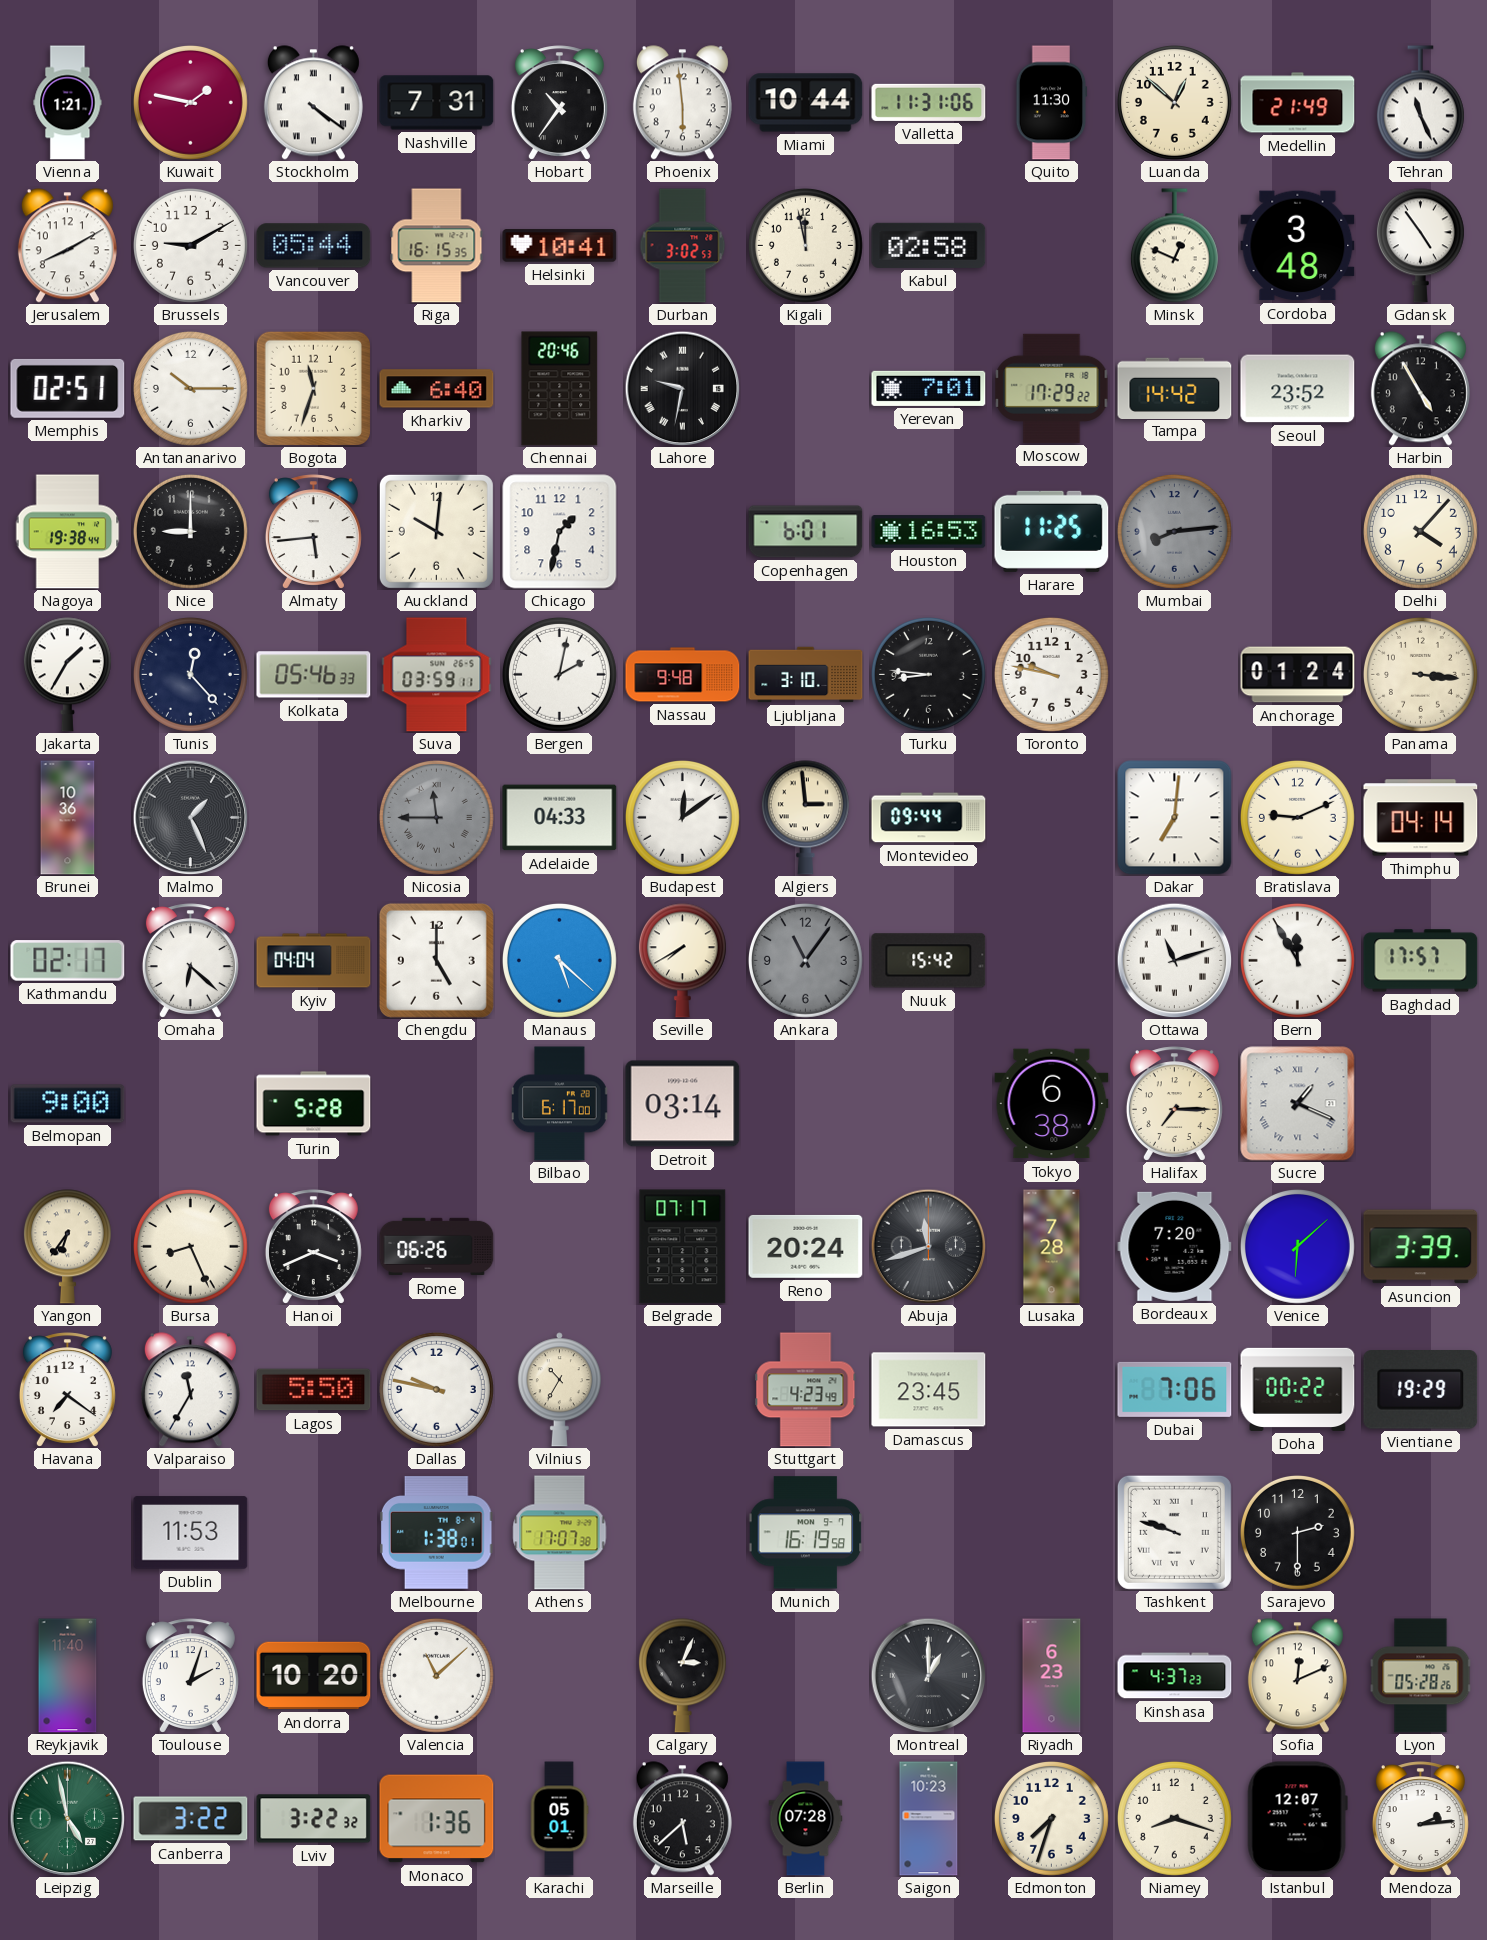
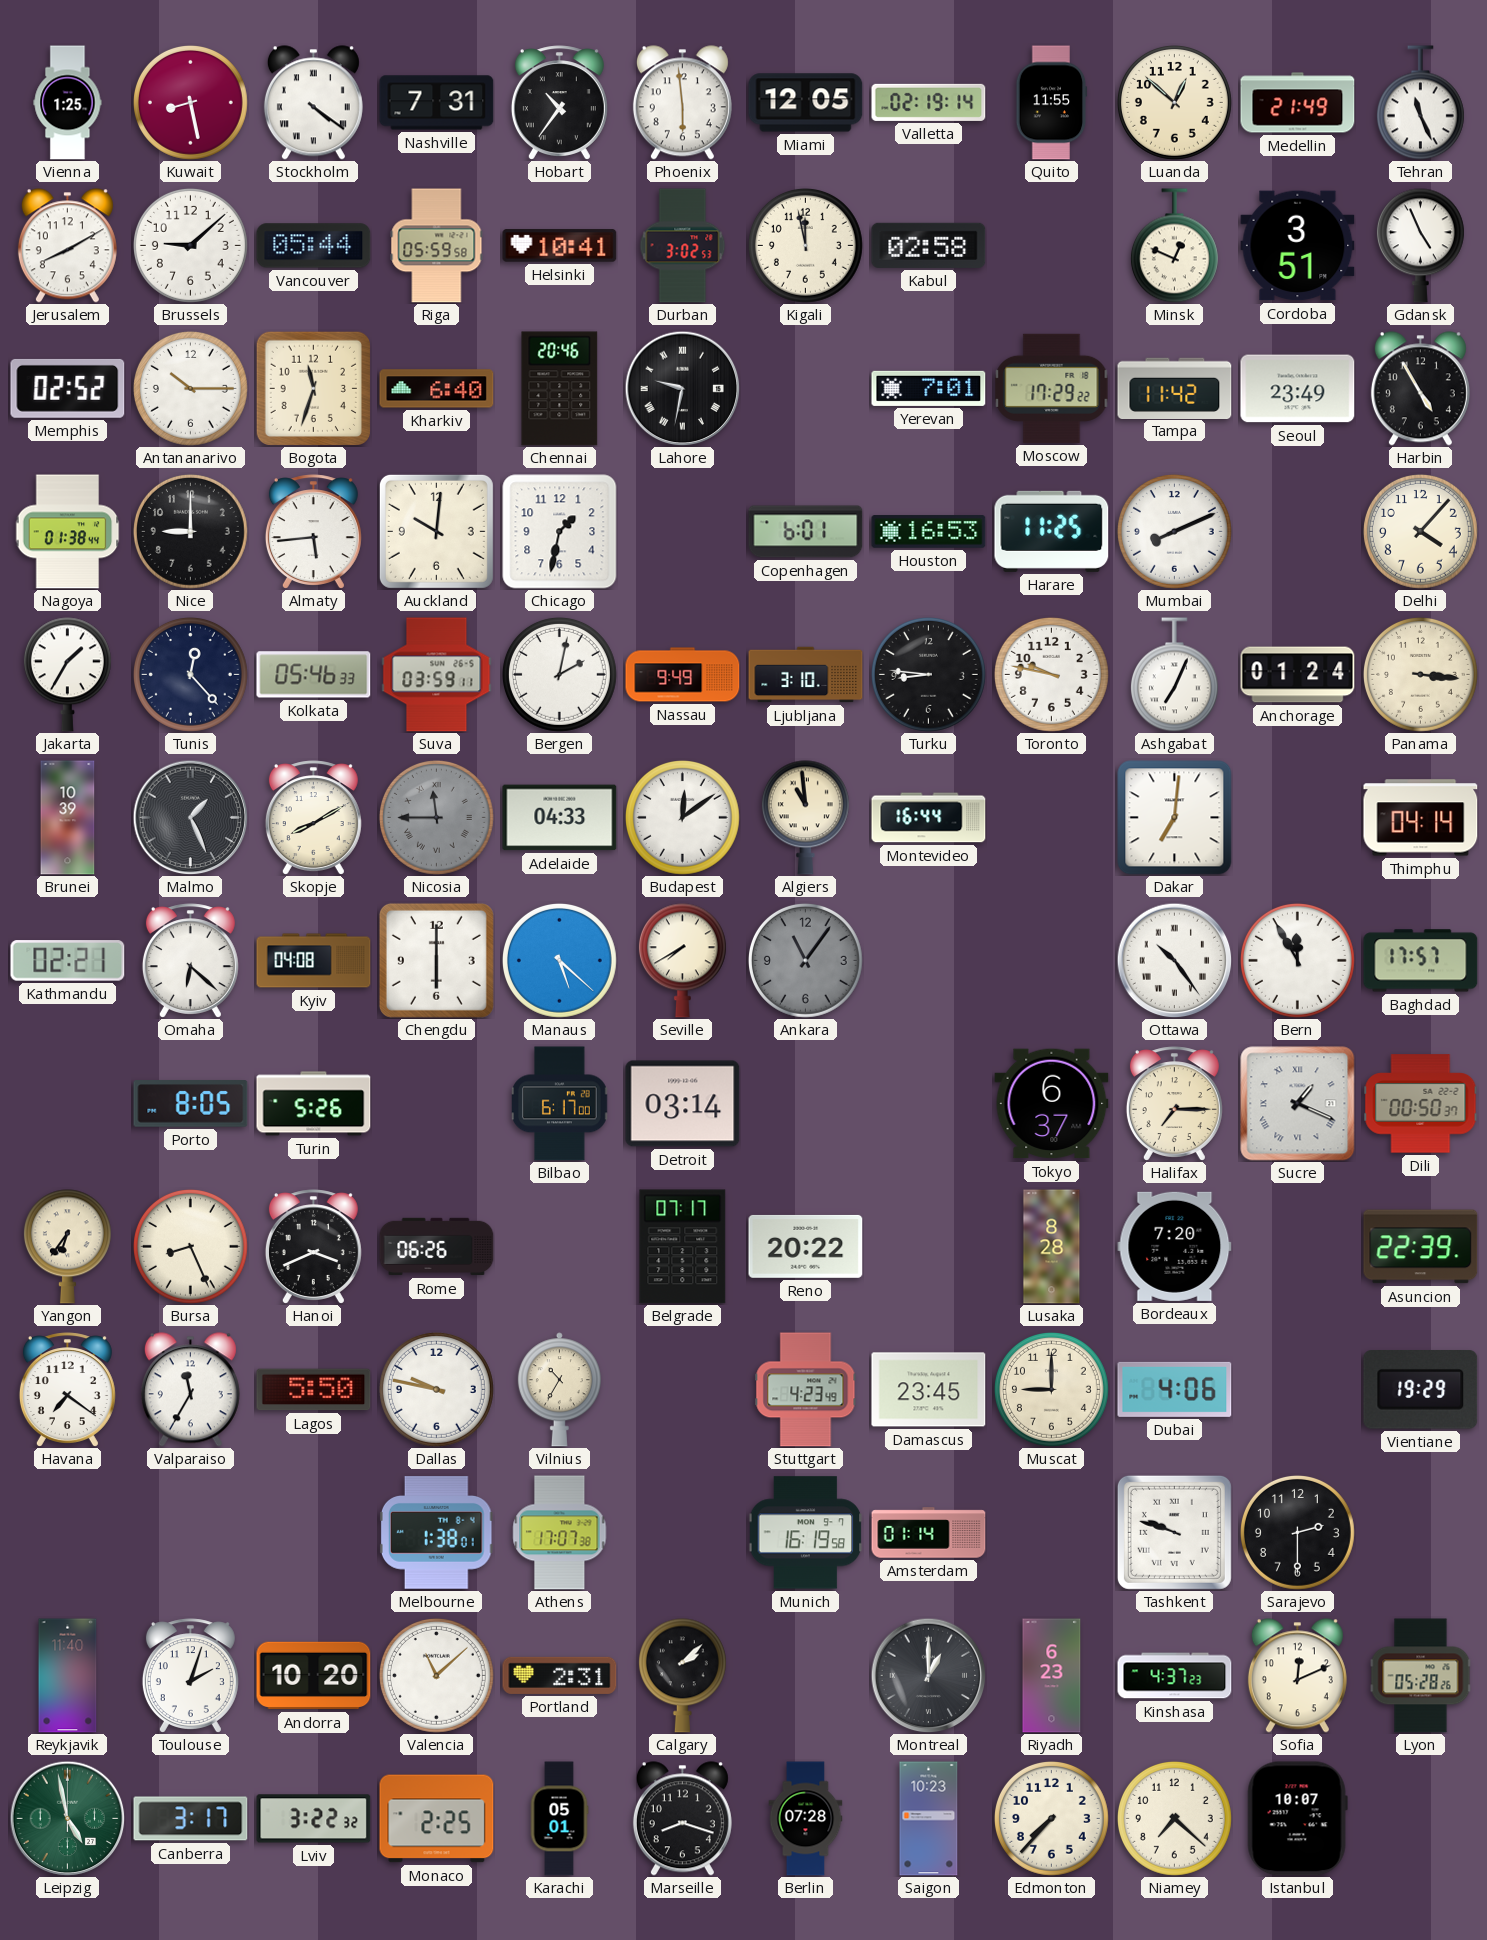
Vienna: 1:21 -> 1:25
Kuwait: 1:47 -> 8:28
Miami: 10:44 -> 12:05
Valletta: 11:31 -> 02:19
Quito: 11:30 -> 11:55
Brussels: 9:10 -> 9:08
Riga: 16:15 -> 05:59
Cordoba: 3:48 -> 3:51
Gdansk: 4:54 -> 4:56
Memphis: 02:51 -> 02:52
Tampa: 14:42 -> 11:42
Seoul: 23:52 -> 23:49
Nagoya: 19:38 -> 01:38
Mumbai: 8:14 -> 8:11
Mumbai dial: grey -> white
Nassau: 9:48 -> 9:49
Ashgabat: none -> 7:04
Brunei: 10:36 -> 10:39
Skopje: none -> 8:10
Algiers: 2:59 -> 10:59
Montevideo: 09:44 -> 16:44
Bratislava: 9:11 -> none
Kathmandu: 02:17 -> 02:21
Kyiv: 04:04 -> 04:08
Chengdu: 5:00 -> 6:00
Nuuk: 15:42 -> none
Ottawa: 11:12 -> 10:24
Belmopan: 9:00 -> none
Porto: none -> 8:05
Turin: 5:28 -> 5:26
Tokyo: 6:38 -> 6:37
Dili: none -> 00:50
Reno: 20:24 -> 20:22
Abuja: 11:42 -> none
Lusaka: 7:28 -> 8:28
Venice: 6:08 -> none
Asuncion: 3:39 -> 22:39
Muscat: none -> 9:00
Dubai: 7:06 -> 4:06
Doha: 00:22 -> none
Dublin: 11:53 -> none
Amsterdam: none -> 01:14
Portland: none -> 2:31
Calgary: 3:04 -> 2:08
Canberra: 3:22 -> 3:17
Monaco: 1:36 -> 2:25
Marseille: 5:38 -> 8:18
Edmonton: 7:33 -> 7:37
Niamey: 8:18 -> 7:22
Istanbul: 12:07 -> 10:07
Mendoza: 2:14 -> none
